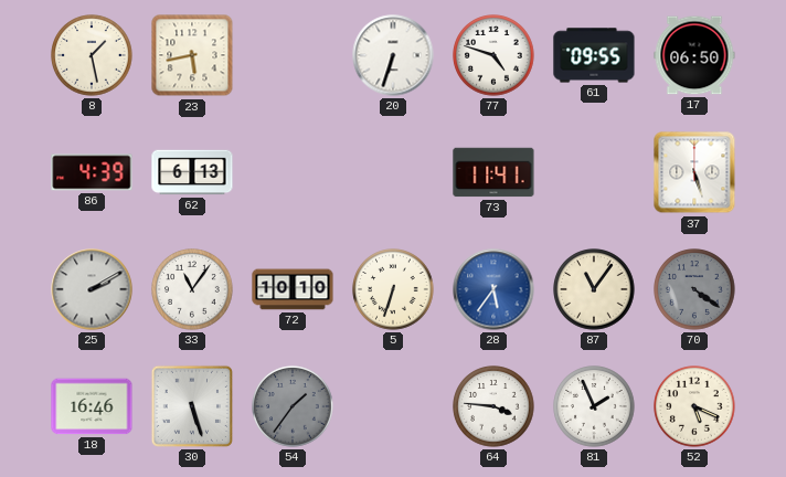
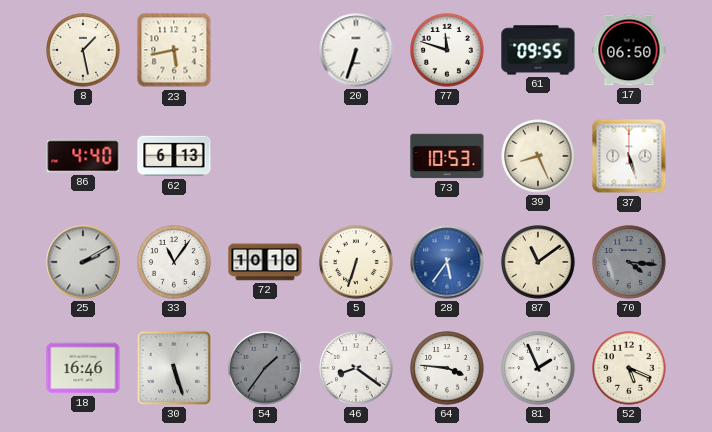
77: 4:48 -> 11:48
86: 4:39 -> 4:40
73: 11:41 -> 10:53
39: none -> 8:26
87: 11:06 -> 11:09
70: 4:21 -> 4:16
46: none -> 8:21
